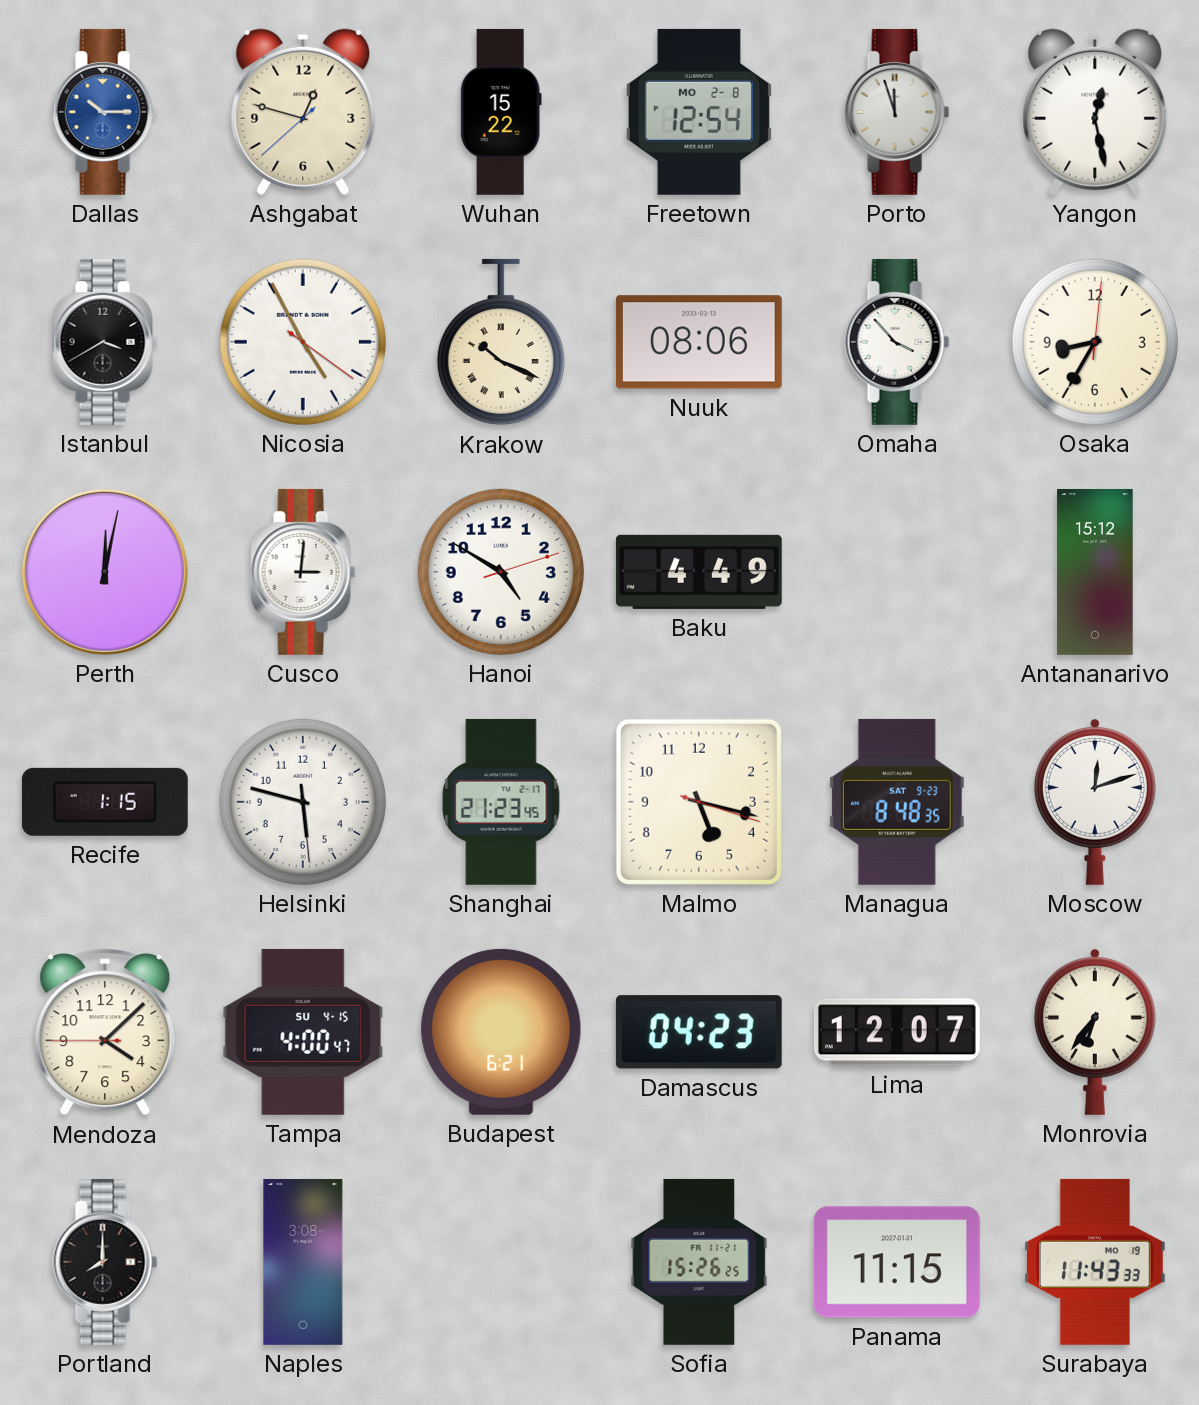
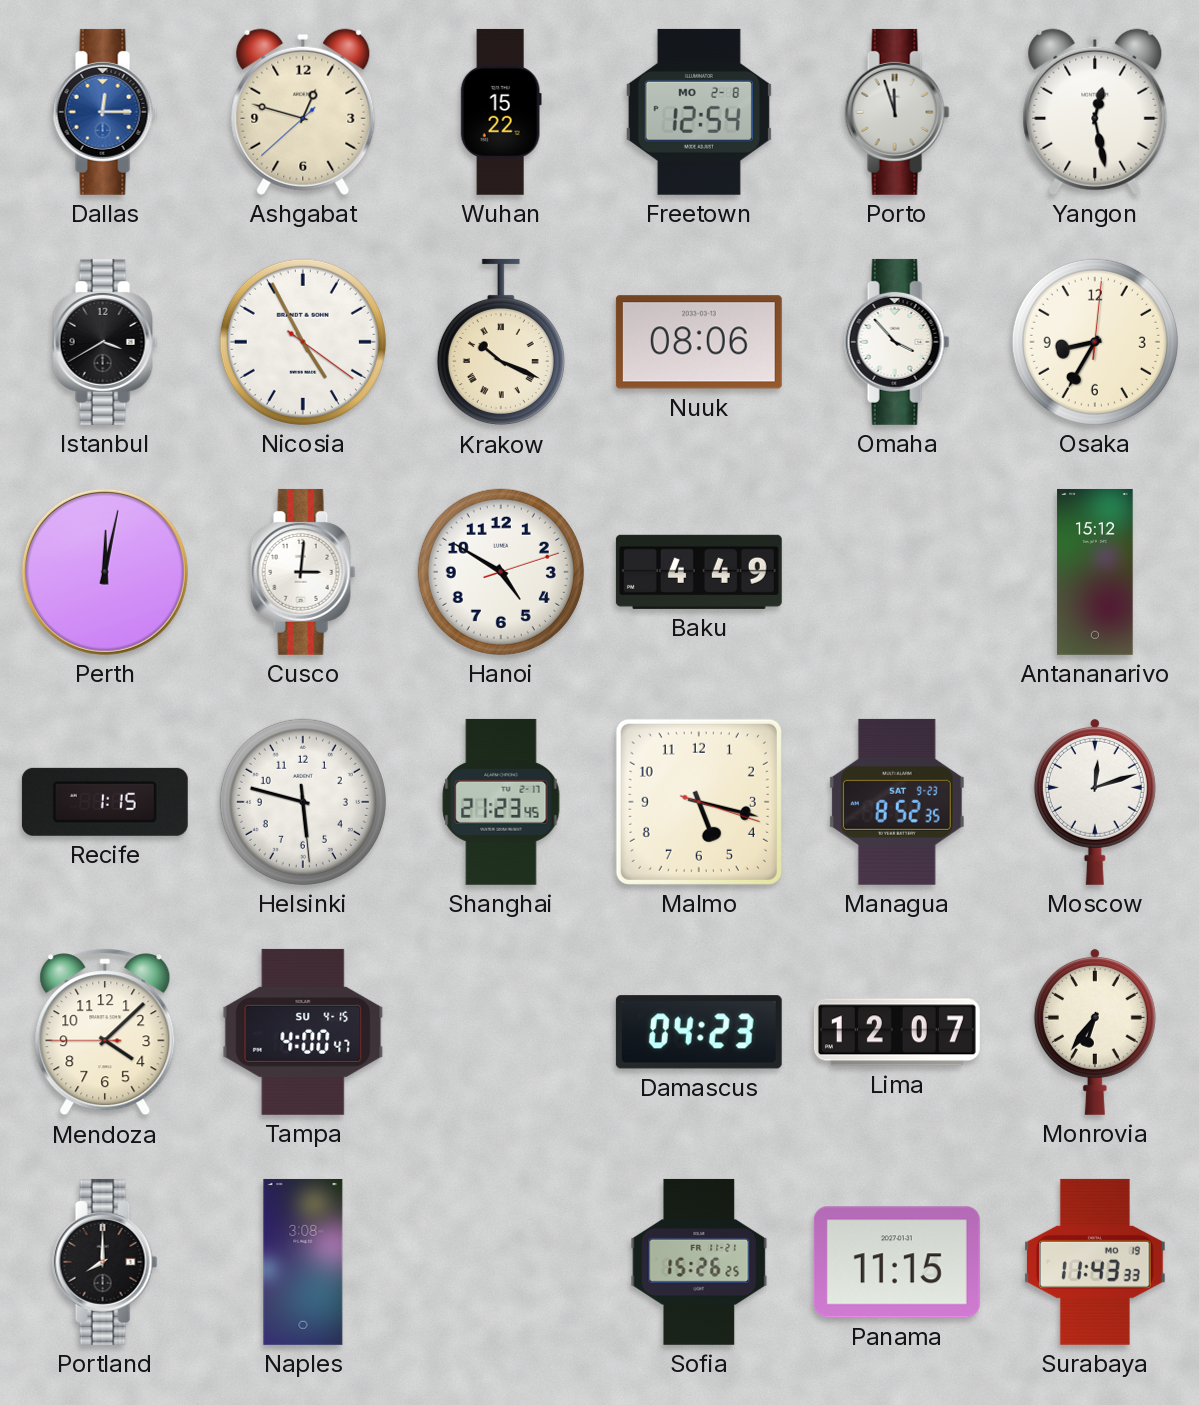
Dallas: 10:15 -> 12:15
Managua: 8:48 -> 8:52
Budapest: 6:21 -> none
